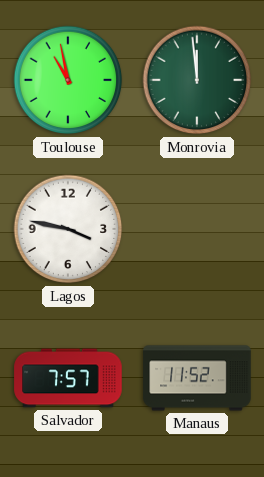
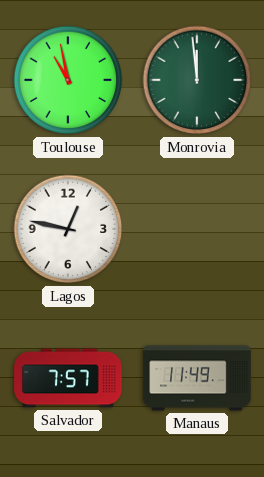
Lagos: 3:47 -> 12:47
Manaus: 11:52 -> 11:49
